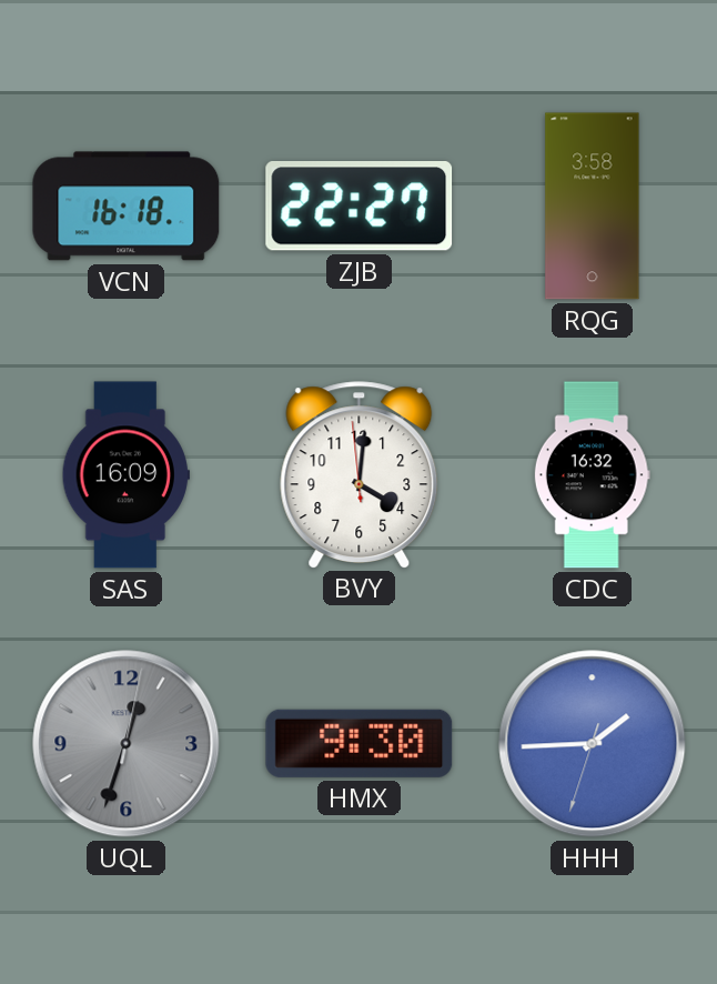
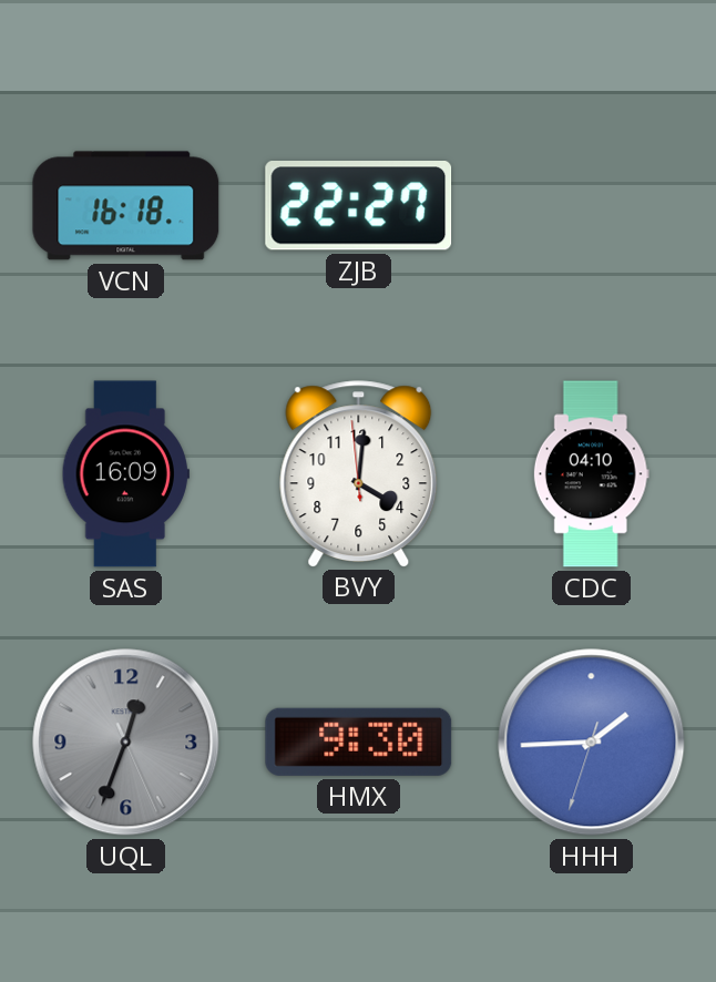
RQG: 3:58 -> none
CDC: 16:32 -> 04:10
UQL: 12:33:02 -> 12:33:26
